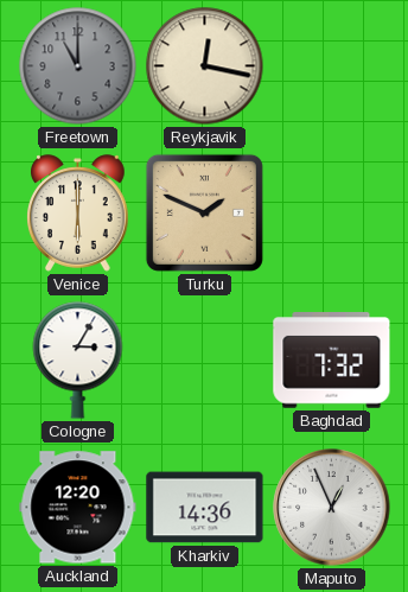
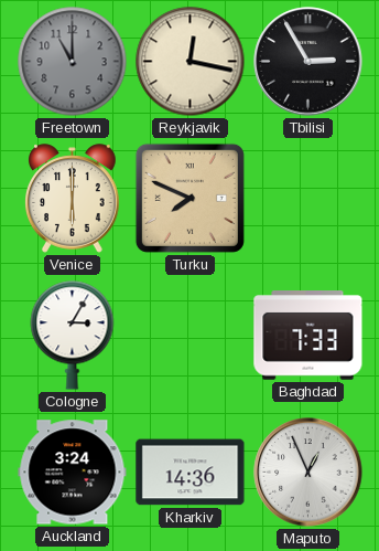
Tbilisi: none -> 2:55
Turku: 1:49 -> 7:49
Baghdad: 7:32 -> 7:33
Auckland: 12:20 -> 3:24
